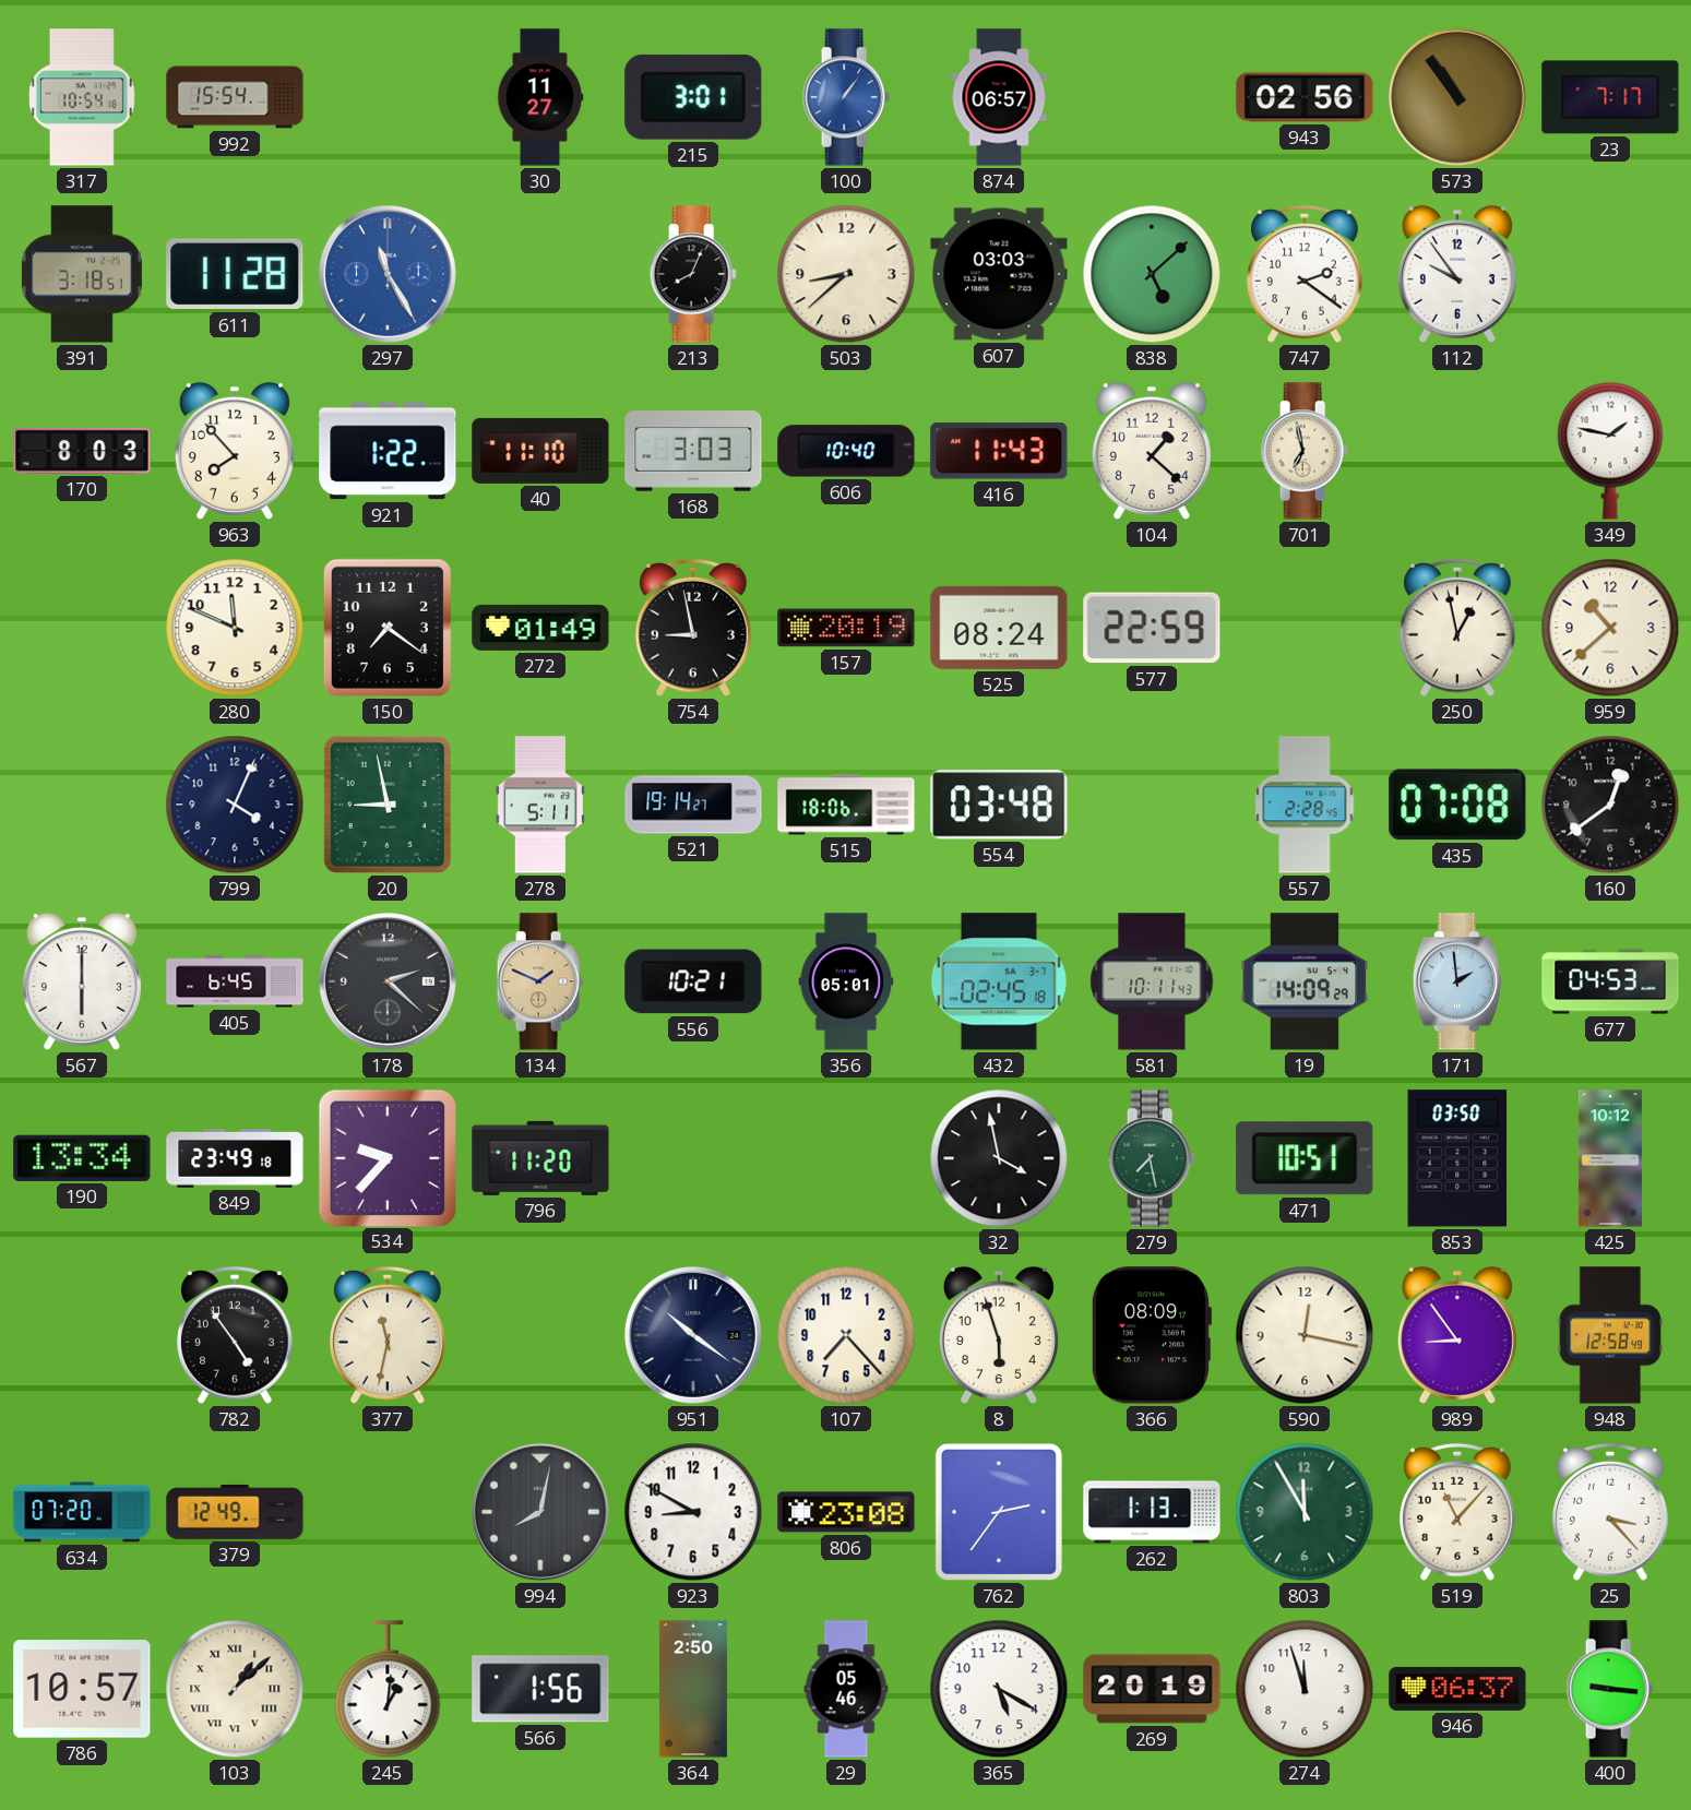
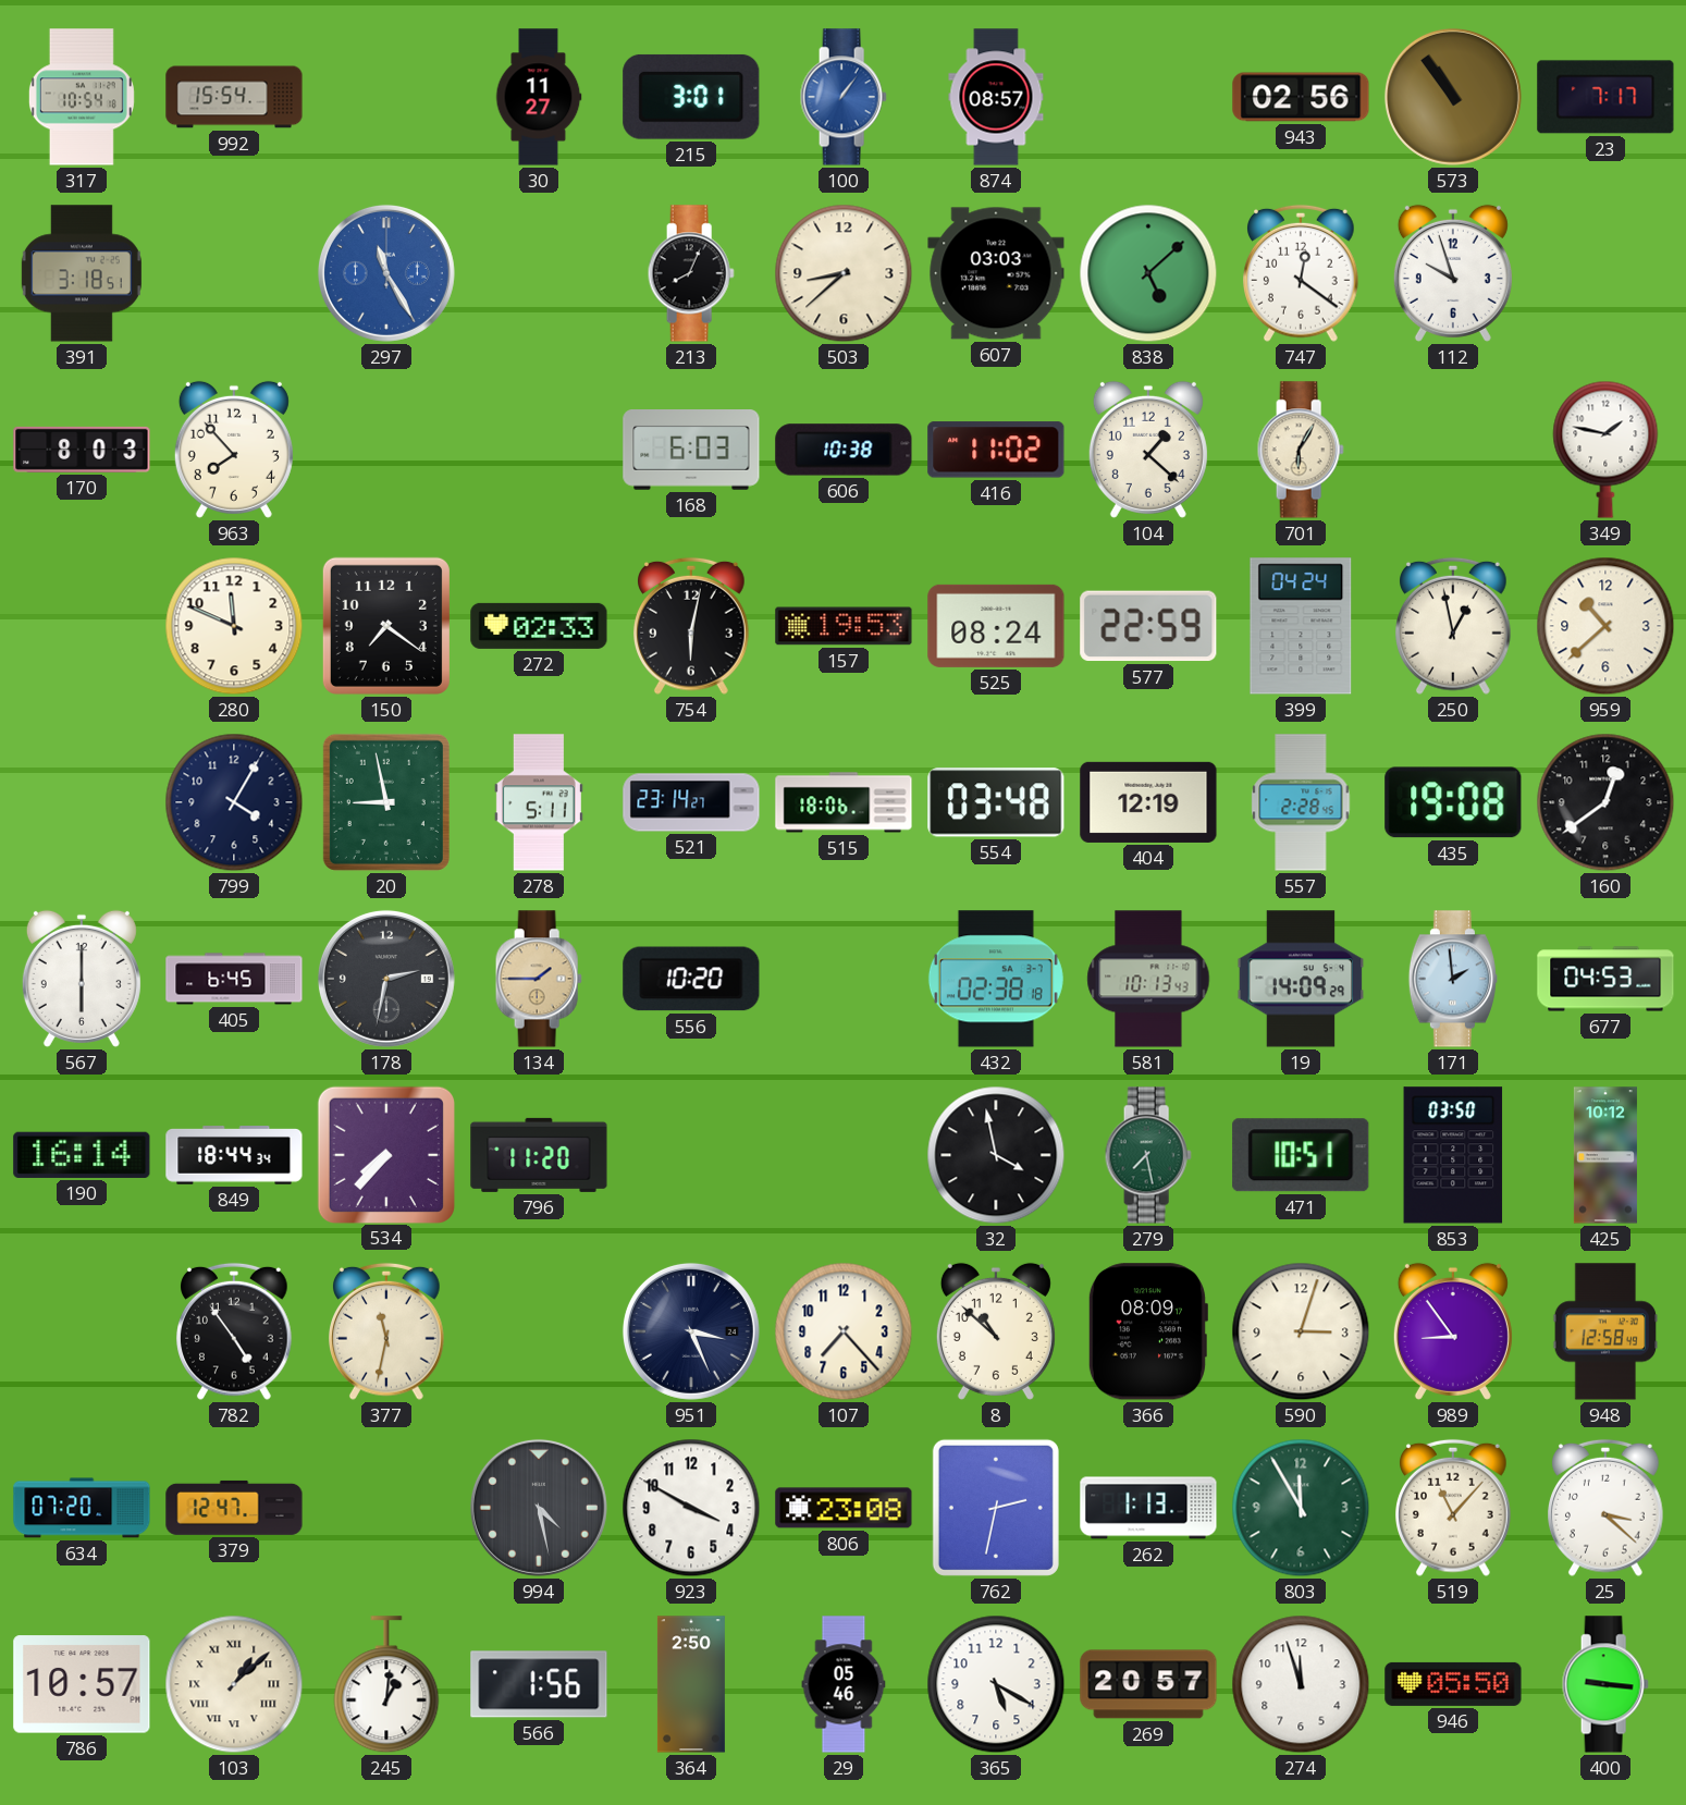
874: 06:57 -> 08:57
611: 11:28 -> none
747: 2:21 -> 12:21
112: 9:54 -> 9:57
921: 1:22 -> none
40: 11:10 -> none
168: 3:03 -> 6:03
606: 10:40 -> 10:38
416: 11:43 -> 11:02
701: 6:58 -> 6:05
272: 01:49 -> 02:33
754: 8:58 -> 6:02
157: 20:19 -> 19:53
399: none -> 04:24
799: 4:04 -> 4:05
521: 19:14 -> 23:14
404: none -> 12:19
435: 07:08 -> 19:08
178: 2:22 -> 2:32
134: 1:49 -> 1:45
556: 10:21 -> 10:20
356: 05:01 -> none
432: 02:45 -> 02:38
581: 10:11 -> 10:13
190: 13:34 -> 16:14
849: 23:49 -> 18:44
534: 9:37 -> 7:37
951: 10:21 -> 3:26
8: 5:57 -> 10:52
590: 12:17 -> 3:03
379: 12:49 -> 12:47
994: 8:02 -> 4:28
923: 8:50 -> 3:50
762: 2:36 -> 2:32
25: 3:23 -> 3:22
269: 20:19 -> 20:57
946: 06:37 -> 05:50
